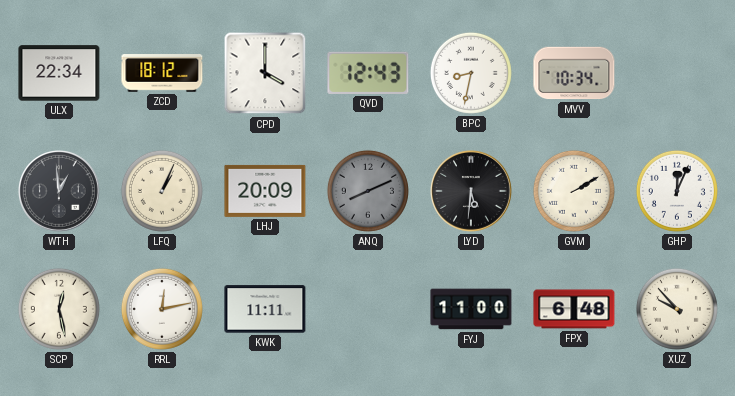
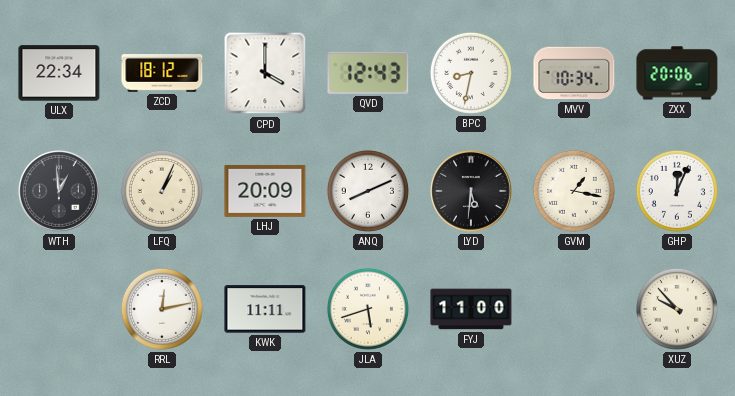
ZXX: none -> 20:06
ANQ dial: grey -> white
GVM: 2:10 -> 1:17
SCP: 12:28 -> none
JLA: none -> 5:42
FPX: 6:48 -> none
